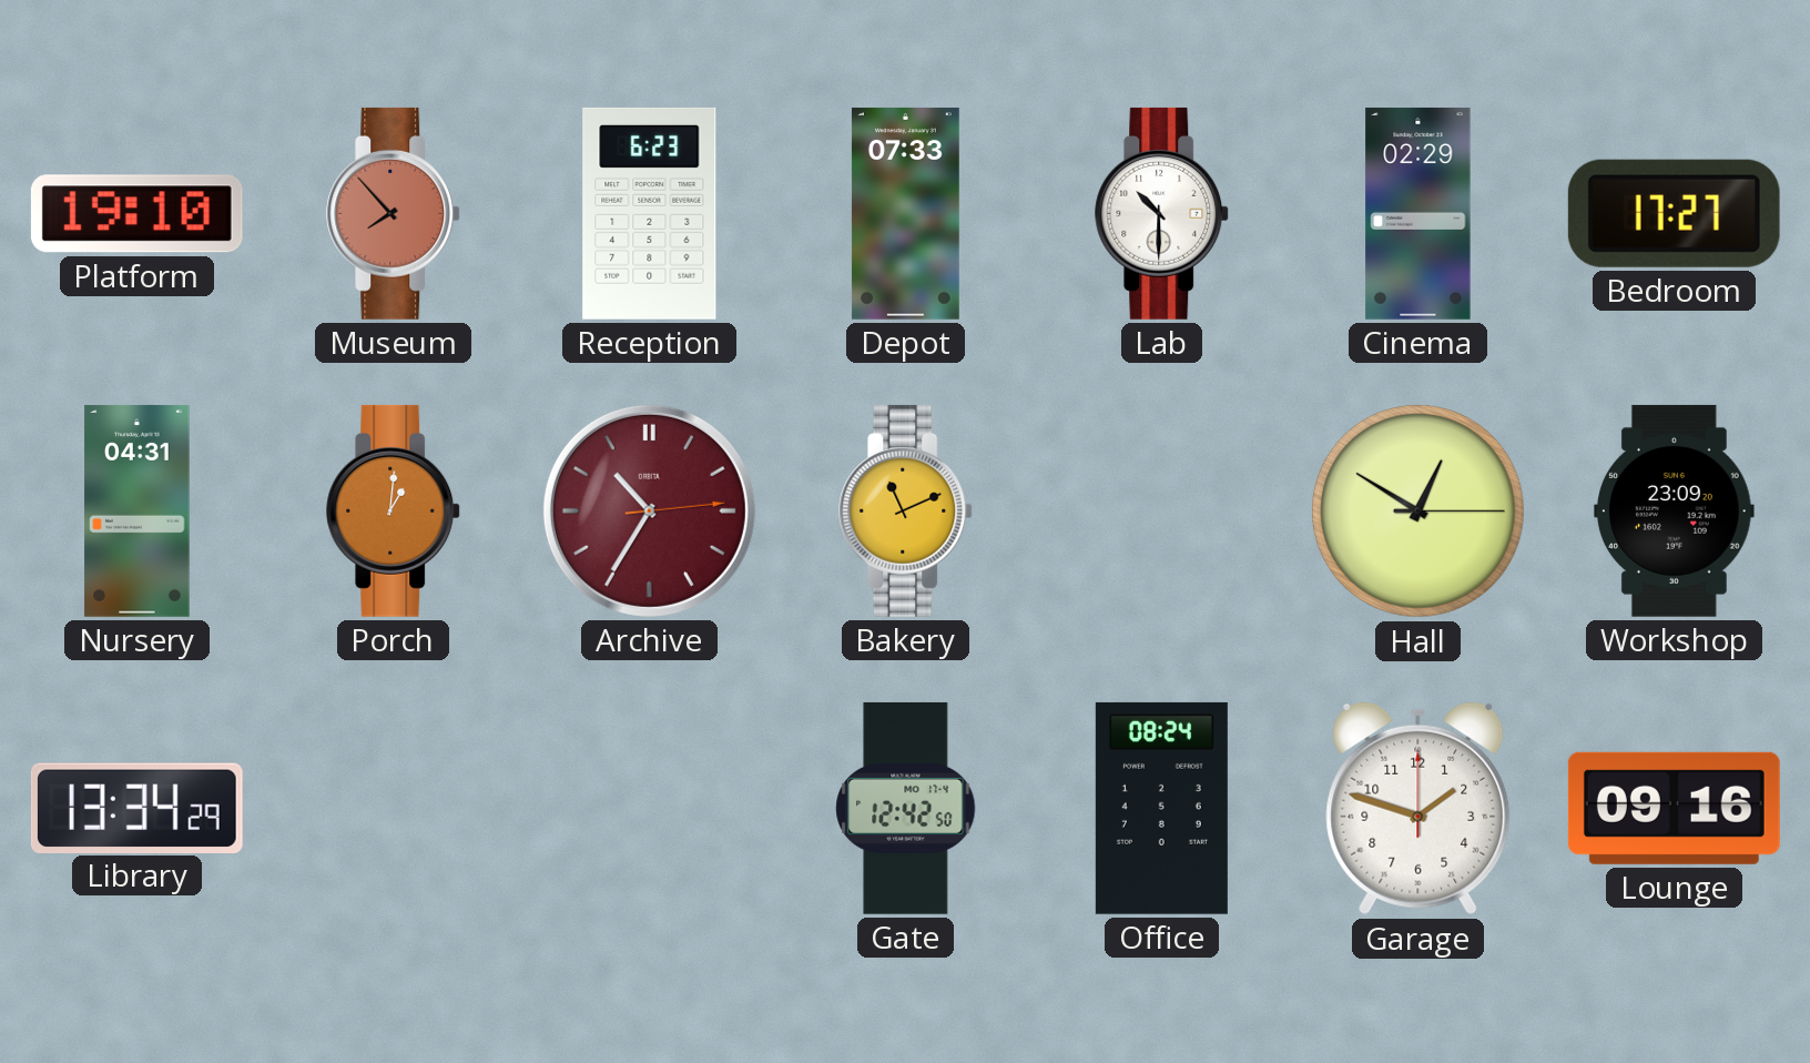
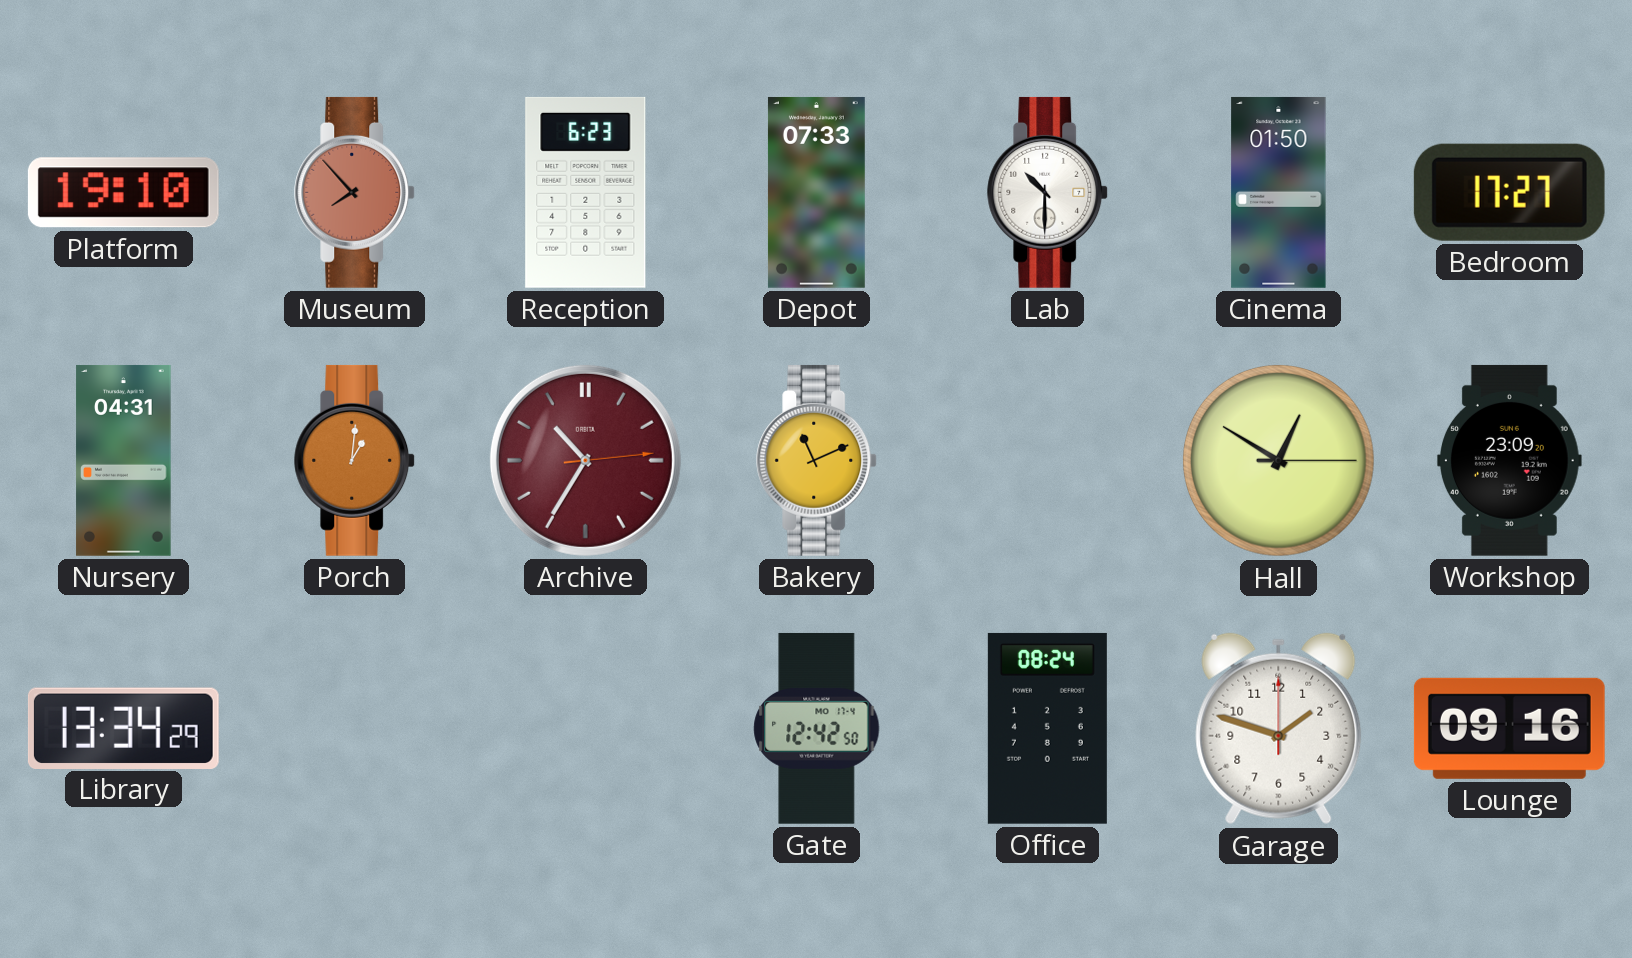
Cinema: 02:29 -> 01:50
